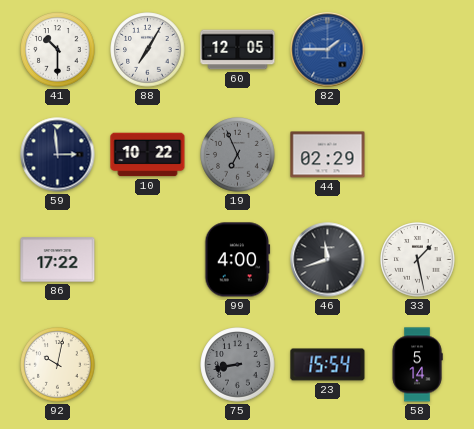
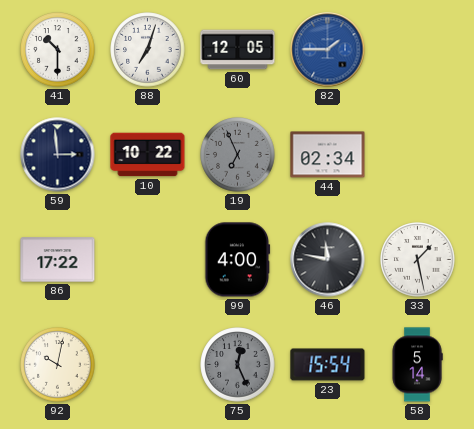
88: 7:05 -> 7:03
44: 02:29 -> 02:34
46: 11:42 -> 11:47
75: 8:43 -> 12:26
